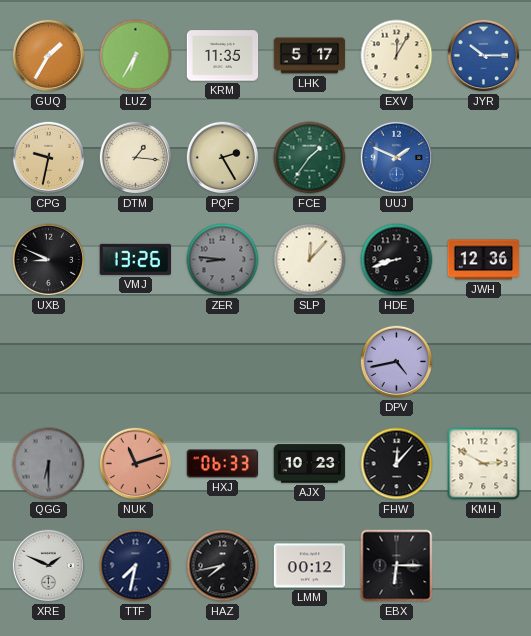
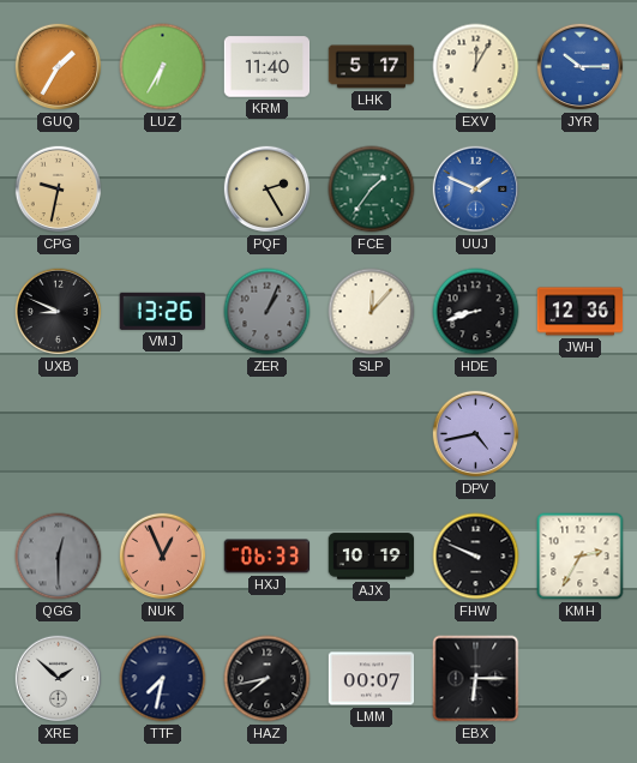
KRM: 11:35 -> 11:40
DTM: 1:16 -> none
ZER: 8:46 -> 1:04
QGG: 6:30 -> 12:30
NUK: 11:12 -> 12:56
AJX: 10:23 -> 10:19
FHW: 12:07 -> 9:49
KMH: 2:50 -> 2:35
XRE: 1:49 -> 1:52
LMM: 00:12 -> 00:07
